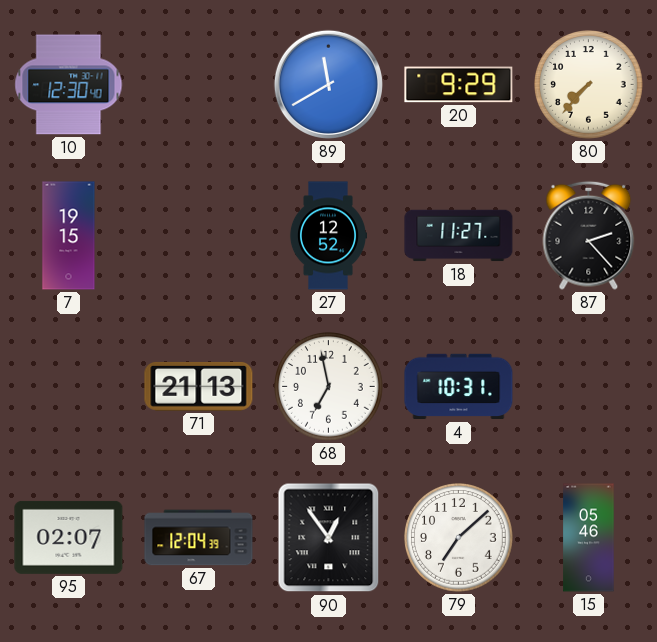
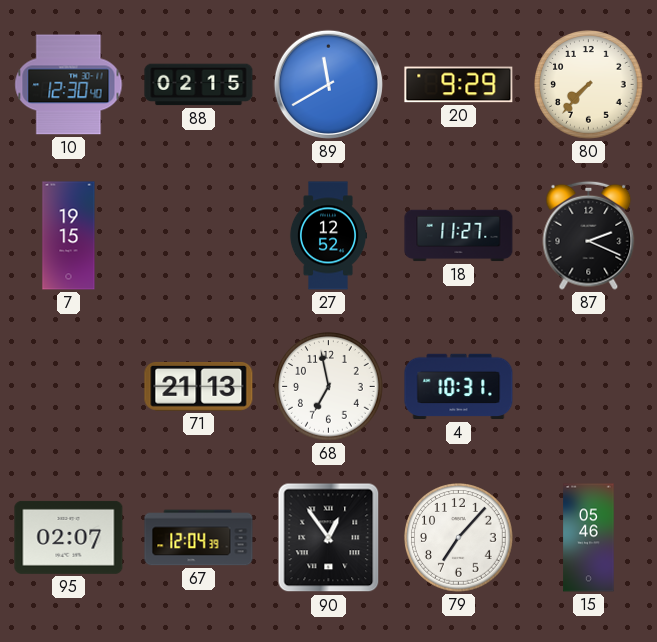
88: none -> 02:15
87: 2:23 -> 2:19
79: 7:08 -> 7:07
